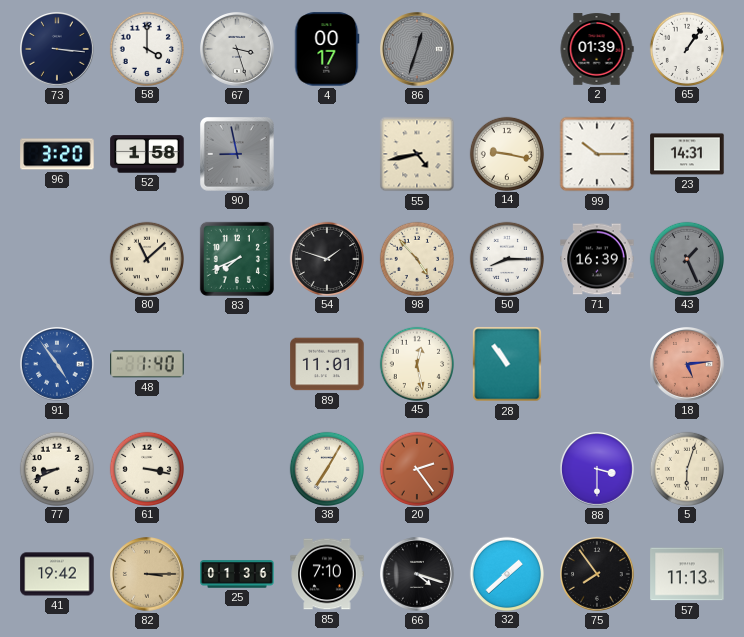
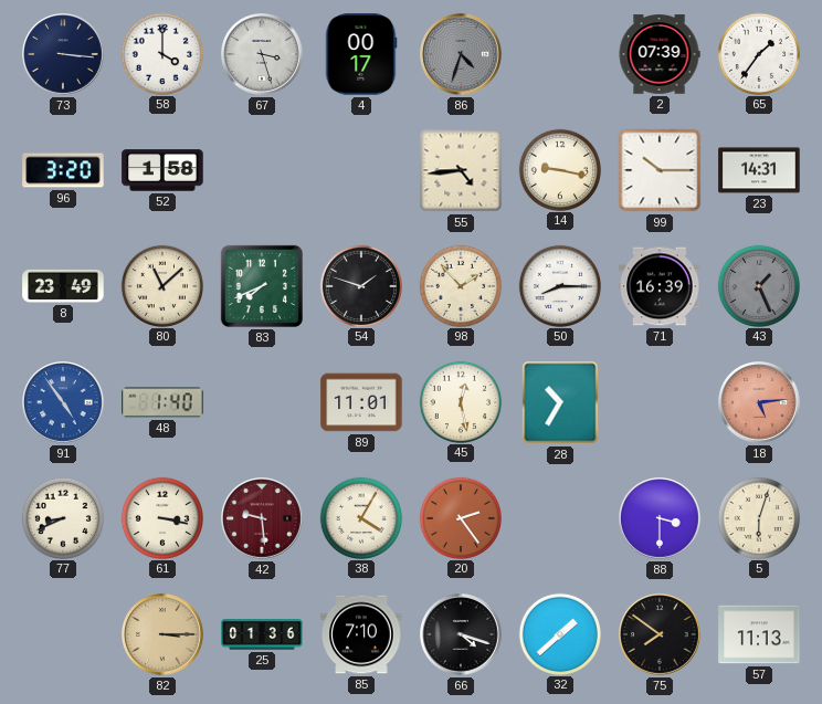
86: 12:33 -> 4:33
2: 01:39 -> 07:39
65: 1:06 -> 1:36
90: 8:58 -> none
55: 4:43 -> 4:44
8: none -> 23:49
98: 4:53 -> 1:53
28: 10:54 -> 10:35
42: none -> 9:29
38: 7:05 -> 4:05
41: 19:42 -> none
75: 7:54 -> 7:51
